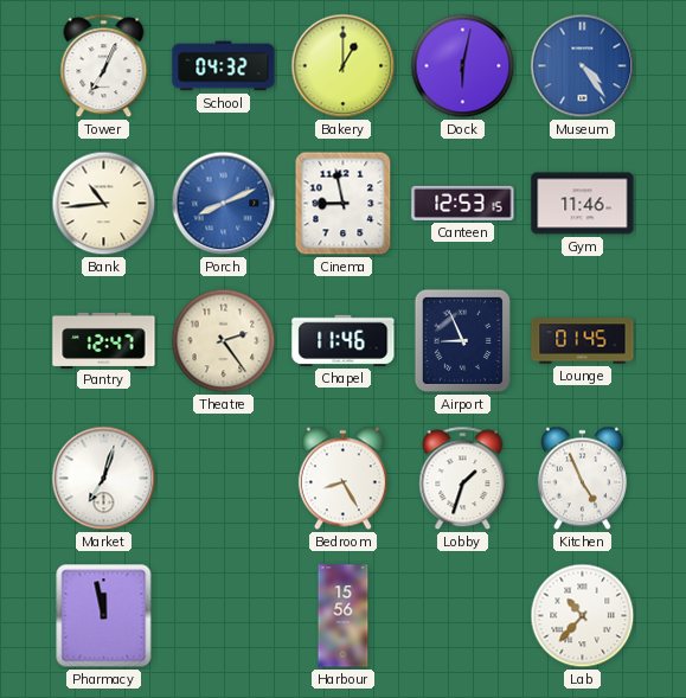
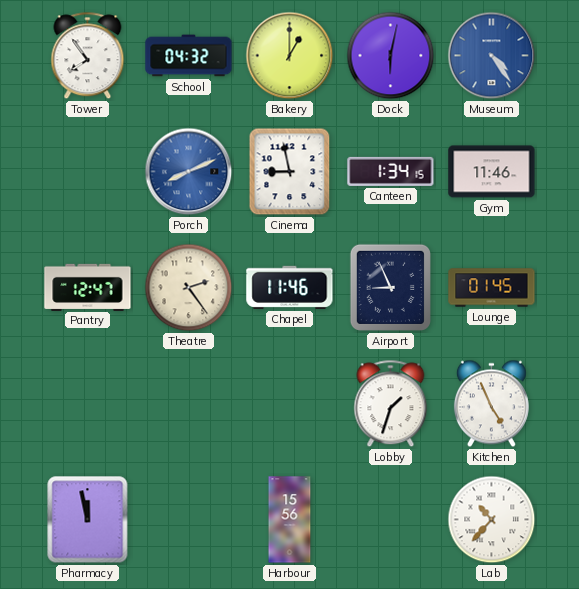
Tower: 7:04 -> 7:54
Bank: 10:44 -> none
Canteen: 12:53 -> 1:34
Market: 7:03 -> none
Bedroom: 8:25 -> none
